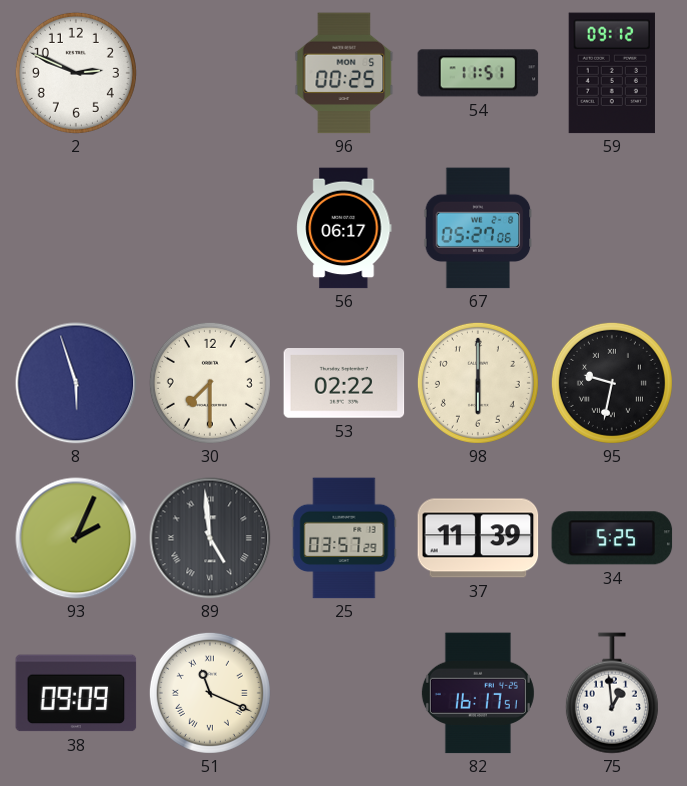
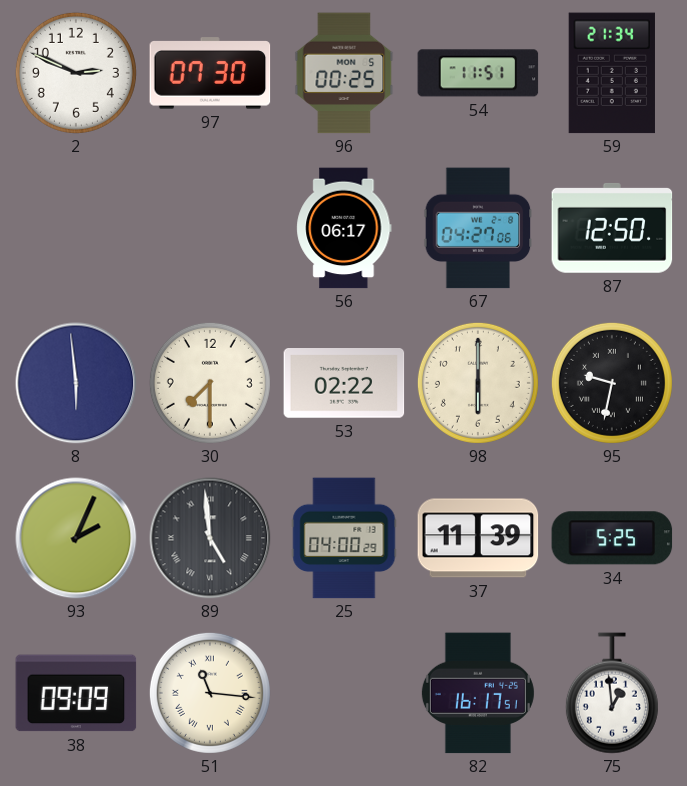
97: none -> 07:30
59: 09:12 -> 21:34
67: 05:27 -> 04:27
87: none -> 12:50
8: 5:57 -> 5:59
25: 03:57 -> 04:00
51: 11:19 -> 11:16
